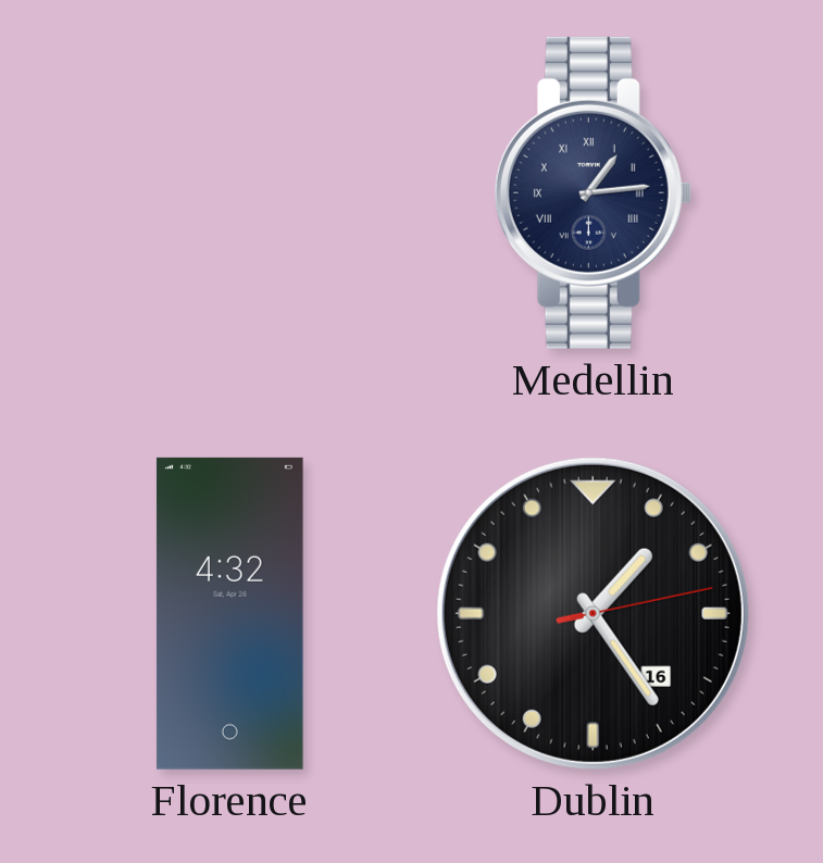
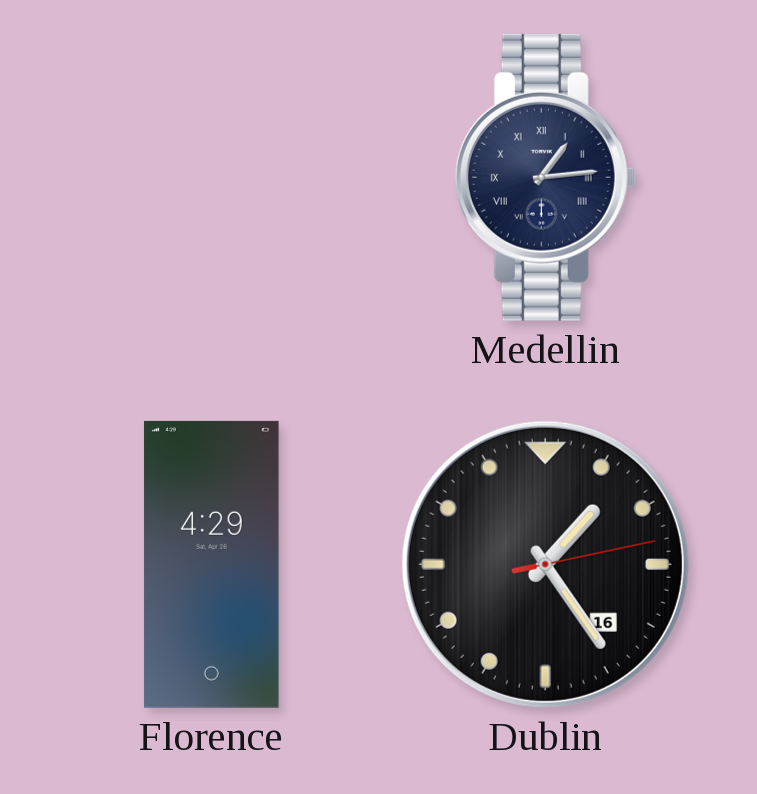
Florence: 4:32 -> 4:29
